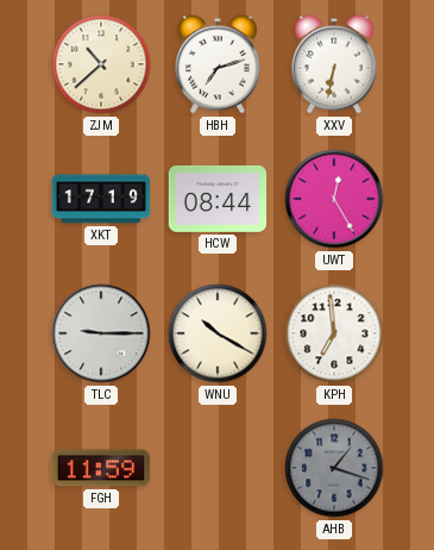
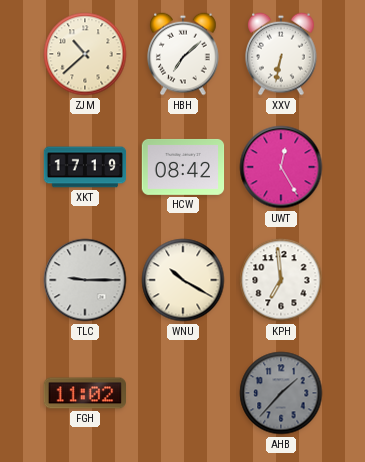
HBH: 7:12 -> 7:08
HCW: 08:44 -> 08:42
FGH: 11:59 -> 11:02
AHB: 1:18 -> 1:37
